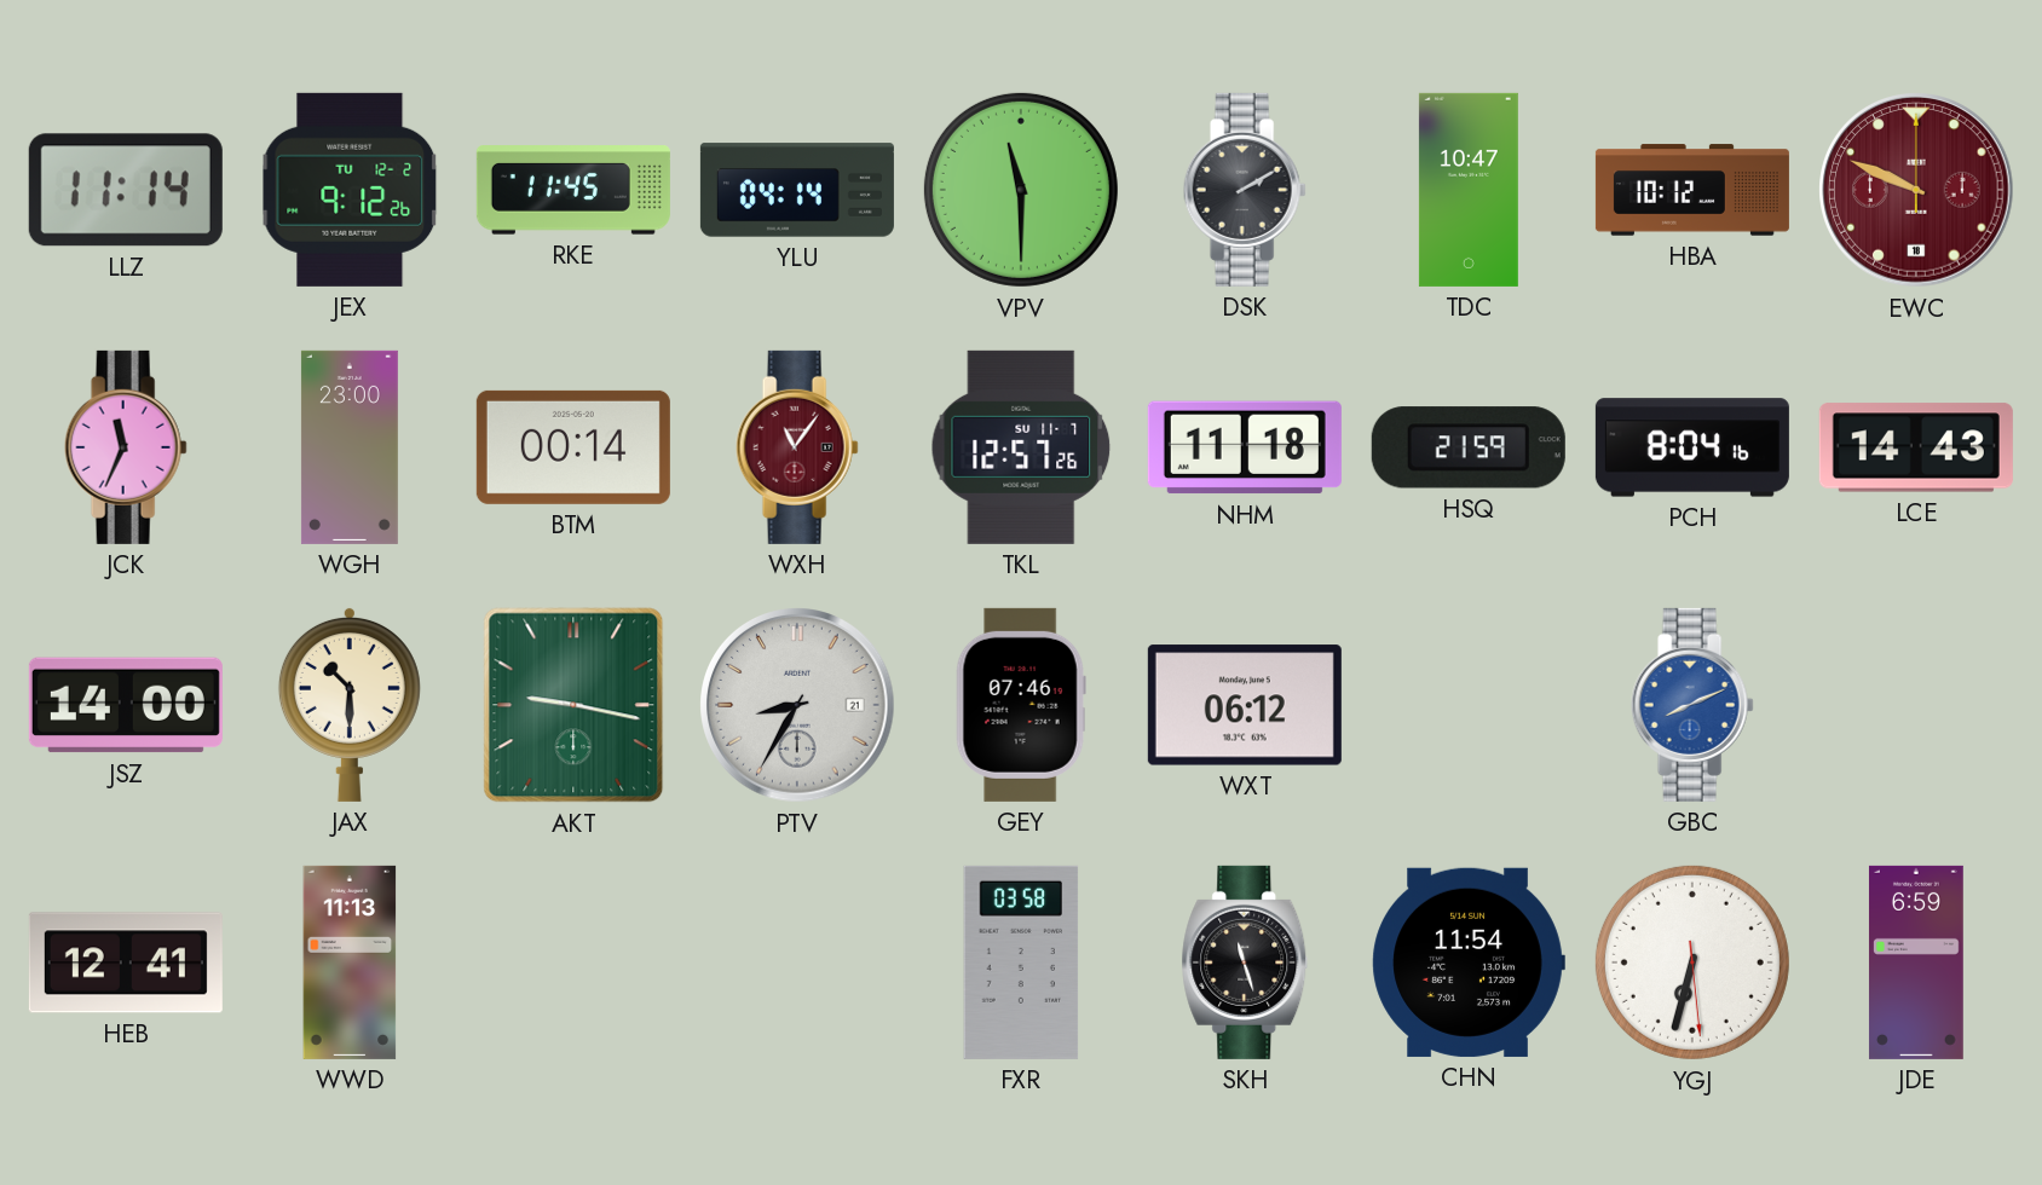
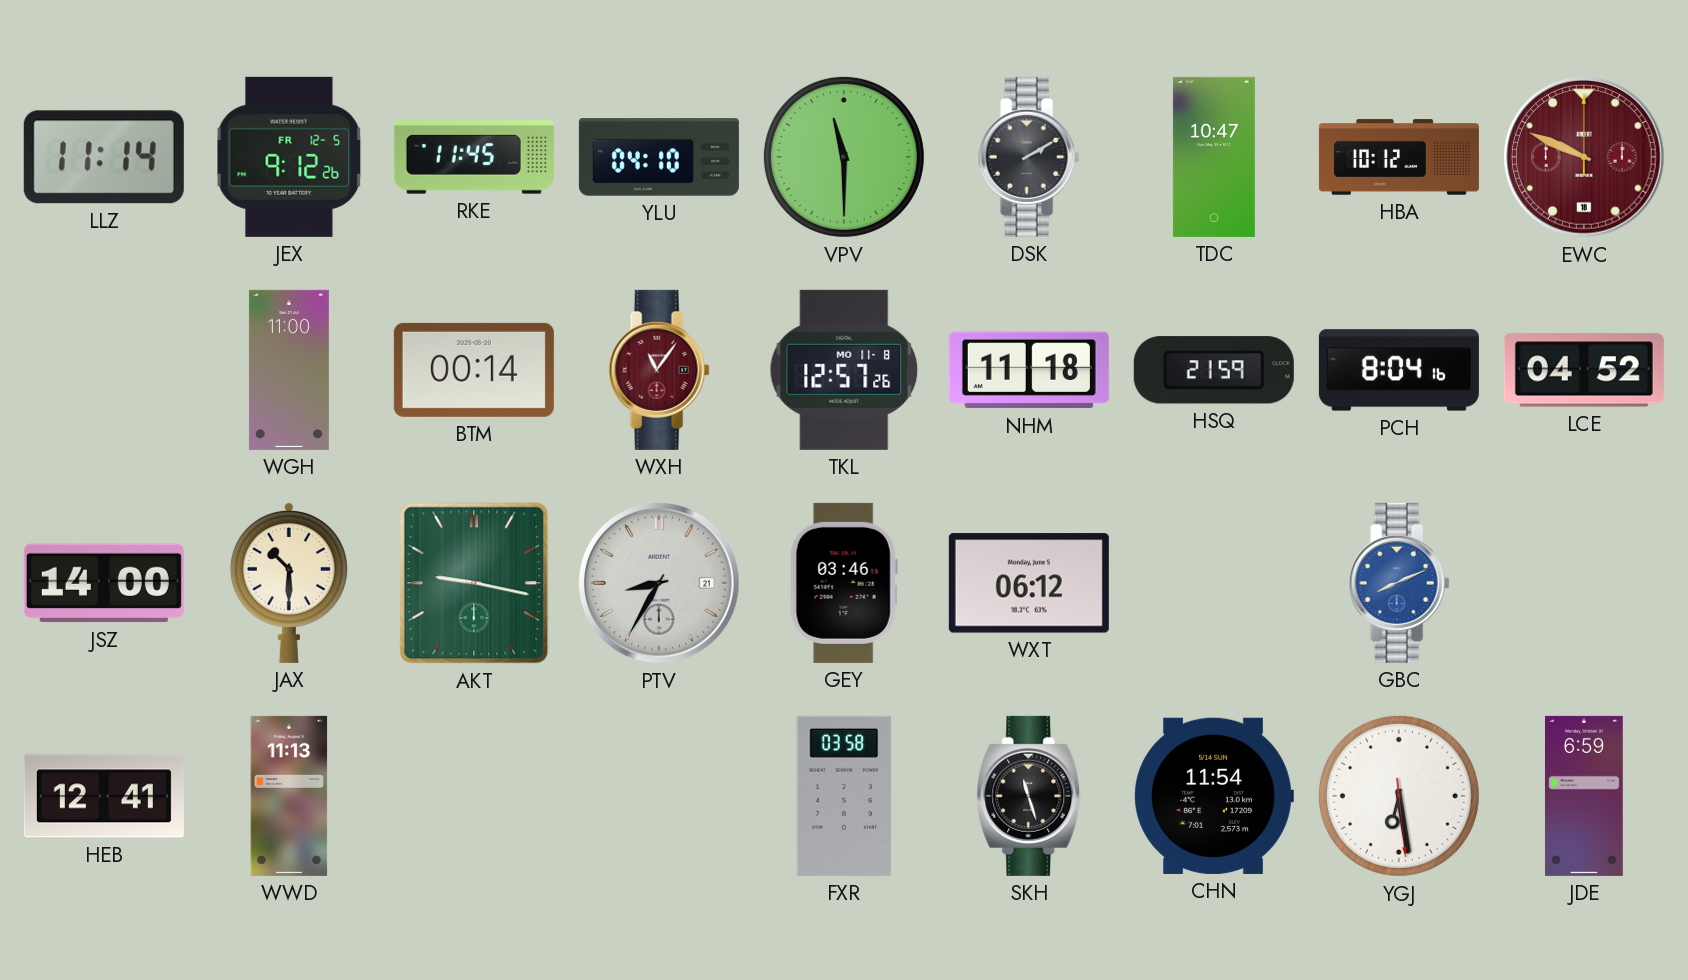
JEX date: TU 12-2 -> FR 12-5
YLU: 04:14 -> 04:10
JCK: 11:34 -> none
WGH: 23:00 -> 11:00
TKL date: SU 11-7 -> MO 11-8
LCE: 14:43 -> 04:52
GEY: 07:46 -> 03:46
YGJ: 6:32 -> 6:28
